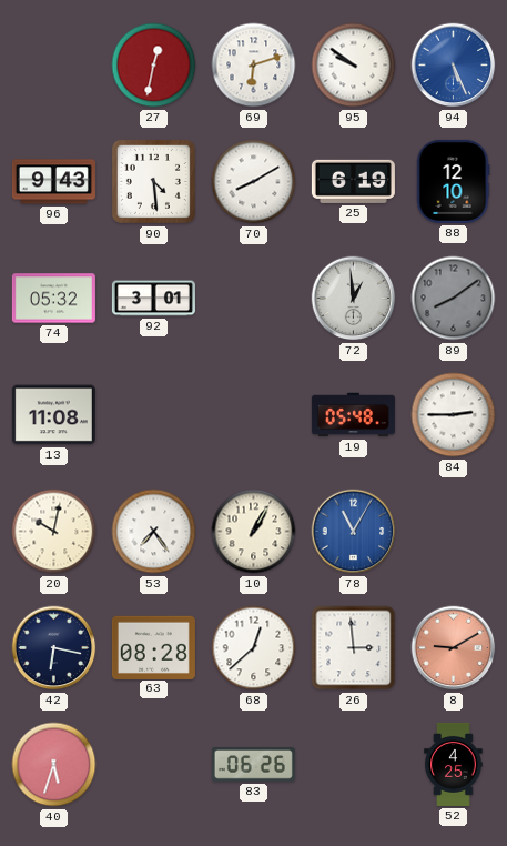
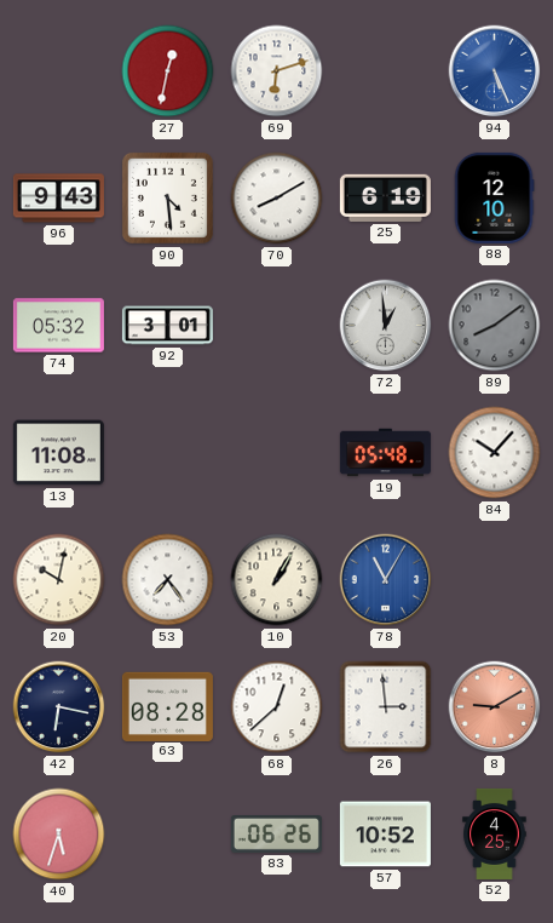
95: 9:51 -> none
84: 2:45 -> 10:07
57: none -> 10:52
